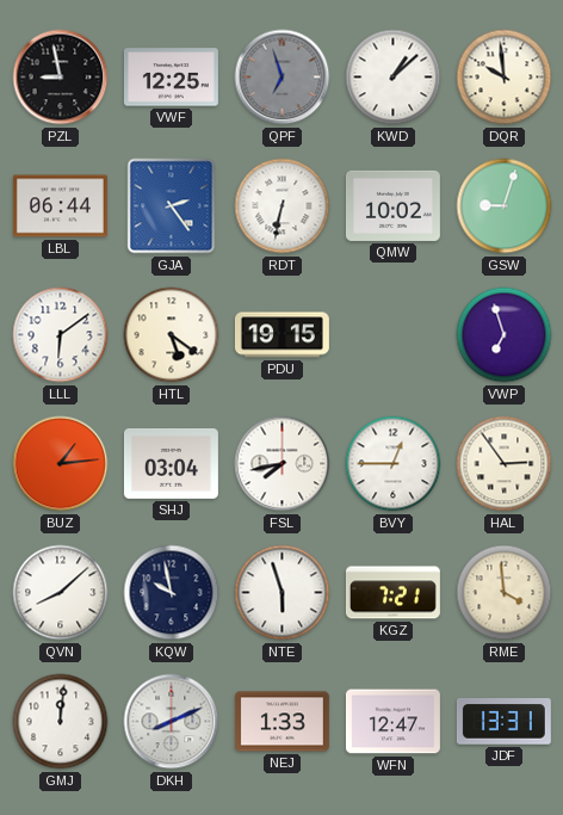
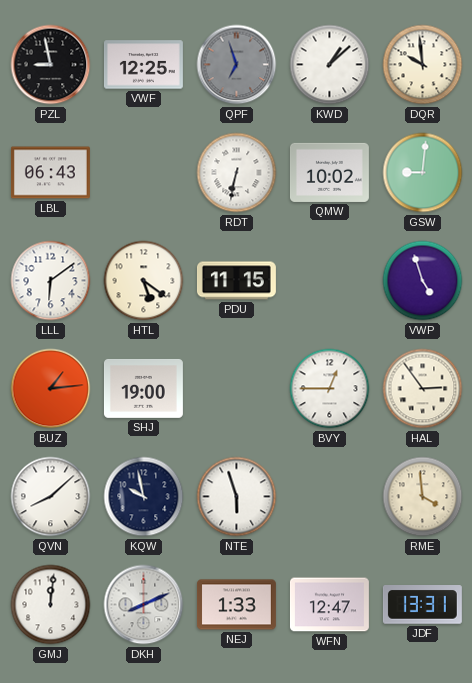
LBL: 06:44 -> 06:43
GJA: 2:24 -> none
GSW: 9:03 -> 9:01
PDU: 19:15 -> 11:15
VWP: 6:57 -> 4:57
SHJ: 03:04 -> 19:00
FSL: 7:43 -> none
KGZ: 7:21 -> none
